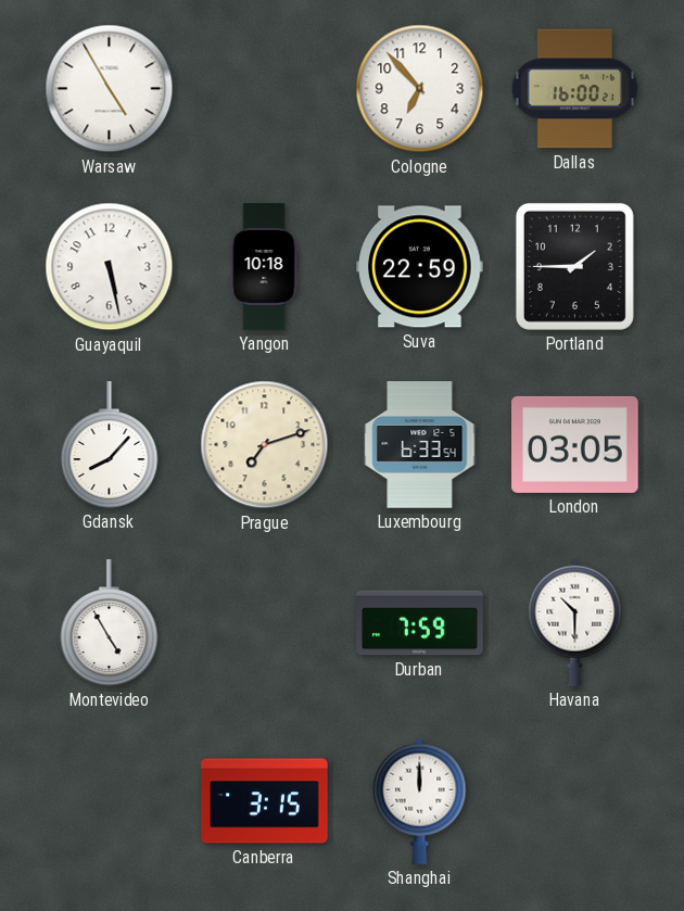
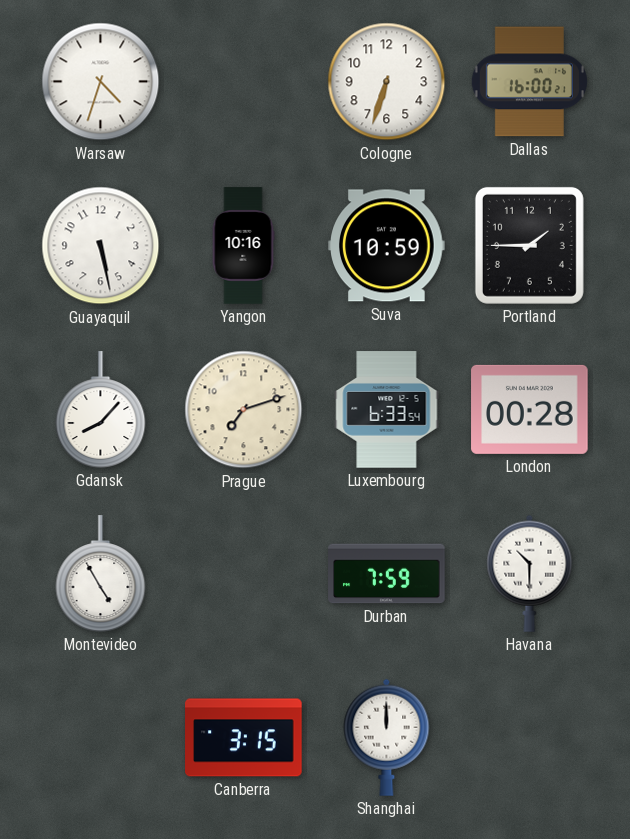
Warsaw: 4:55 -> 4:33
Cologne: 6:53 -> 6:33
Yangon: 10:18 -> 10:16
Suva: 22:59 -> 10:59
London: 03:05 -> 00:28
